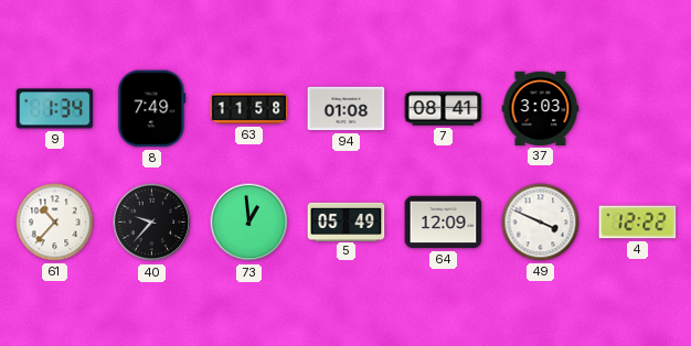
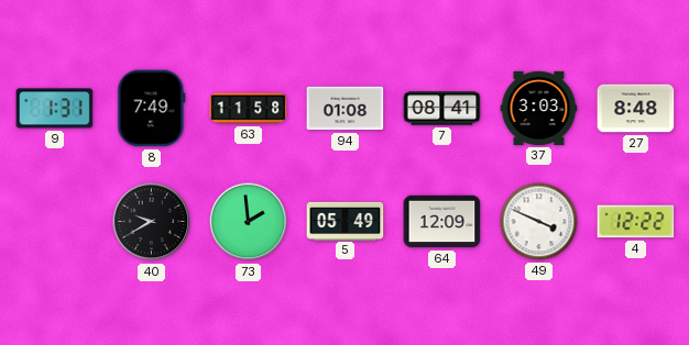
9: 1:34 -> 1:31
27: none -> 8:48
61: 10:37 -> none
40: 9:37 -> 9:40
73: 12:59 -> 1:59
